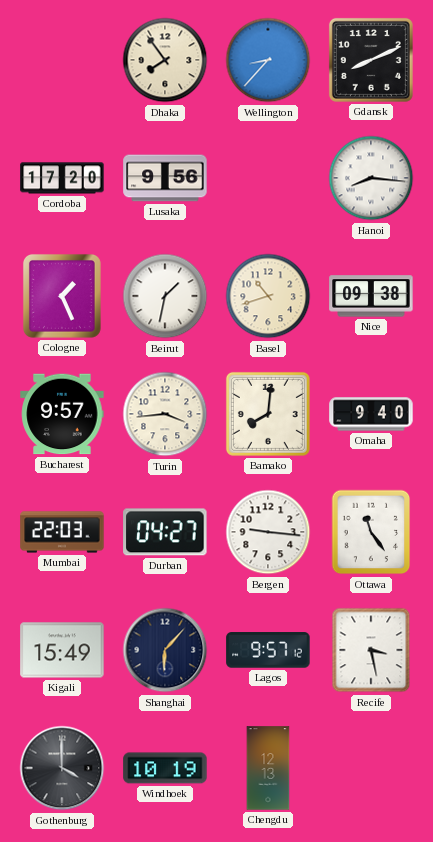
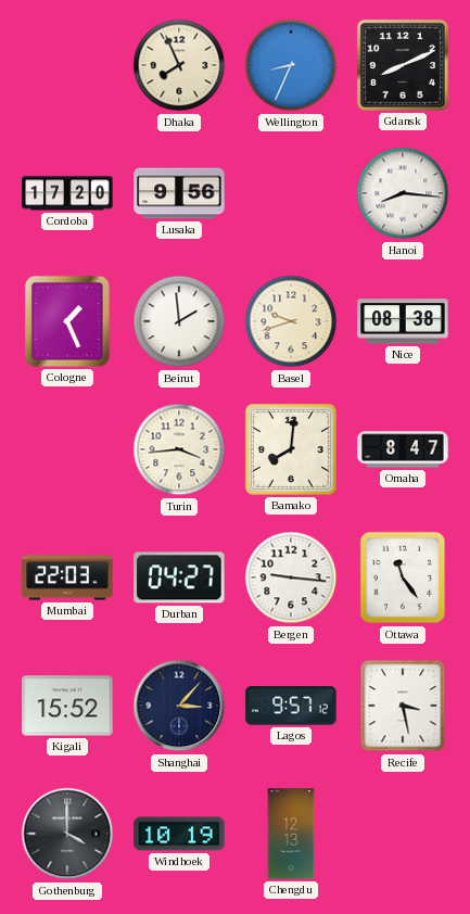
Dhaka: 7:54 -> 7:56
Wellington: 8:37 -> 8:34
Beirut: 1:32 -> 1:59
Basel: 10:42 -> 9:42
Nice: 09:38 -> 08:38
Bucharest: 9:57 -> none
Omaha: 9:40 -> 8:47
Kigali: 15:49 -> 15:52
Shanghai: 6:07 -> 3:07
